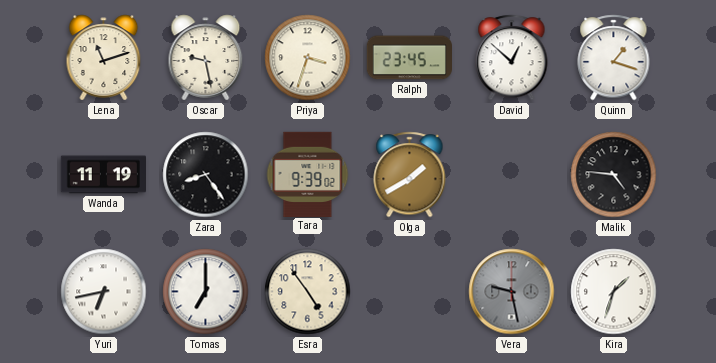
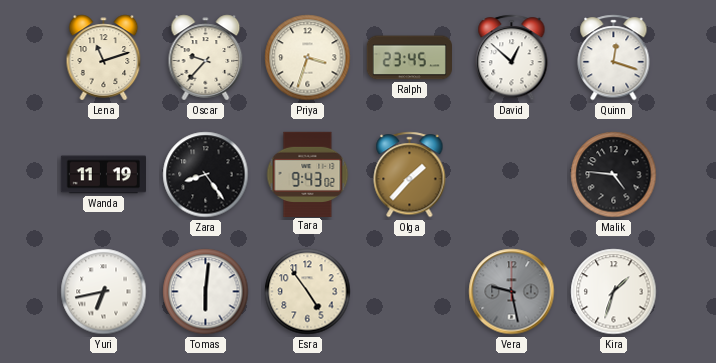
Oscar: 9:28 -> 9:37
Quinn: 1:18 -> 12:18
Tara: 9:39 -> 9:43
Olga: 1:40 -> 1:37
Tomas: 7:00 -> 6:01
